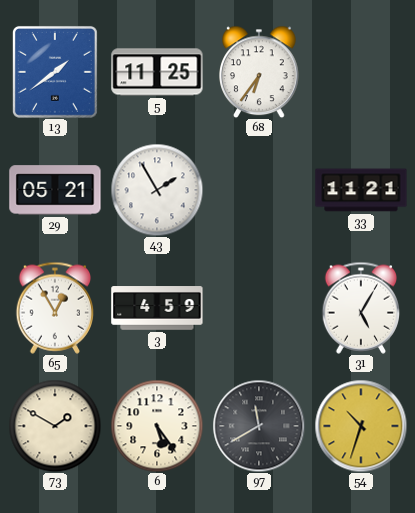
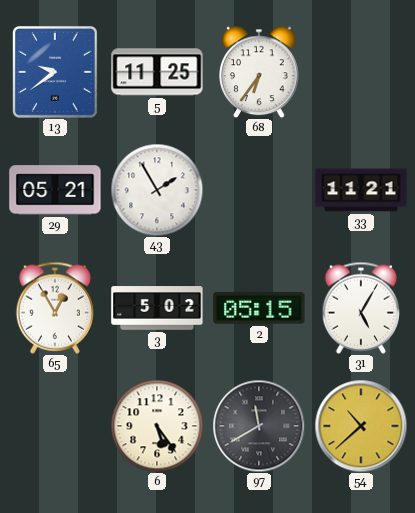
13: 1:39 -> 9:39
3: 4:59 -> 5:02
2: none -> 05:15
73: 1:50 -> none
54: 10:33 -> 10:38
